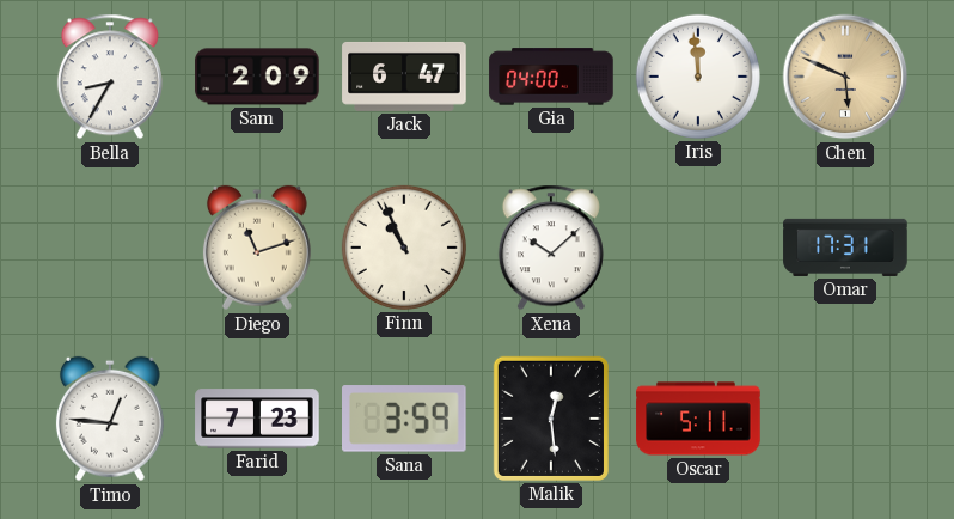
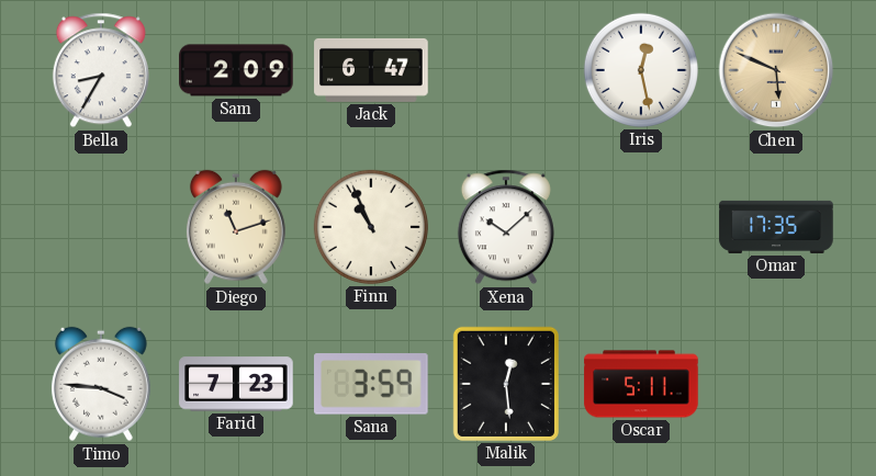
Gia: 04:00 -> none
Iris: 11:59 -> 12:28
Omar: 17:31 -> 17:35
Timo: 12:46 -> 3:46
